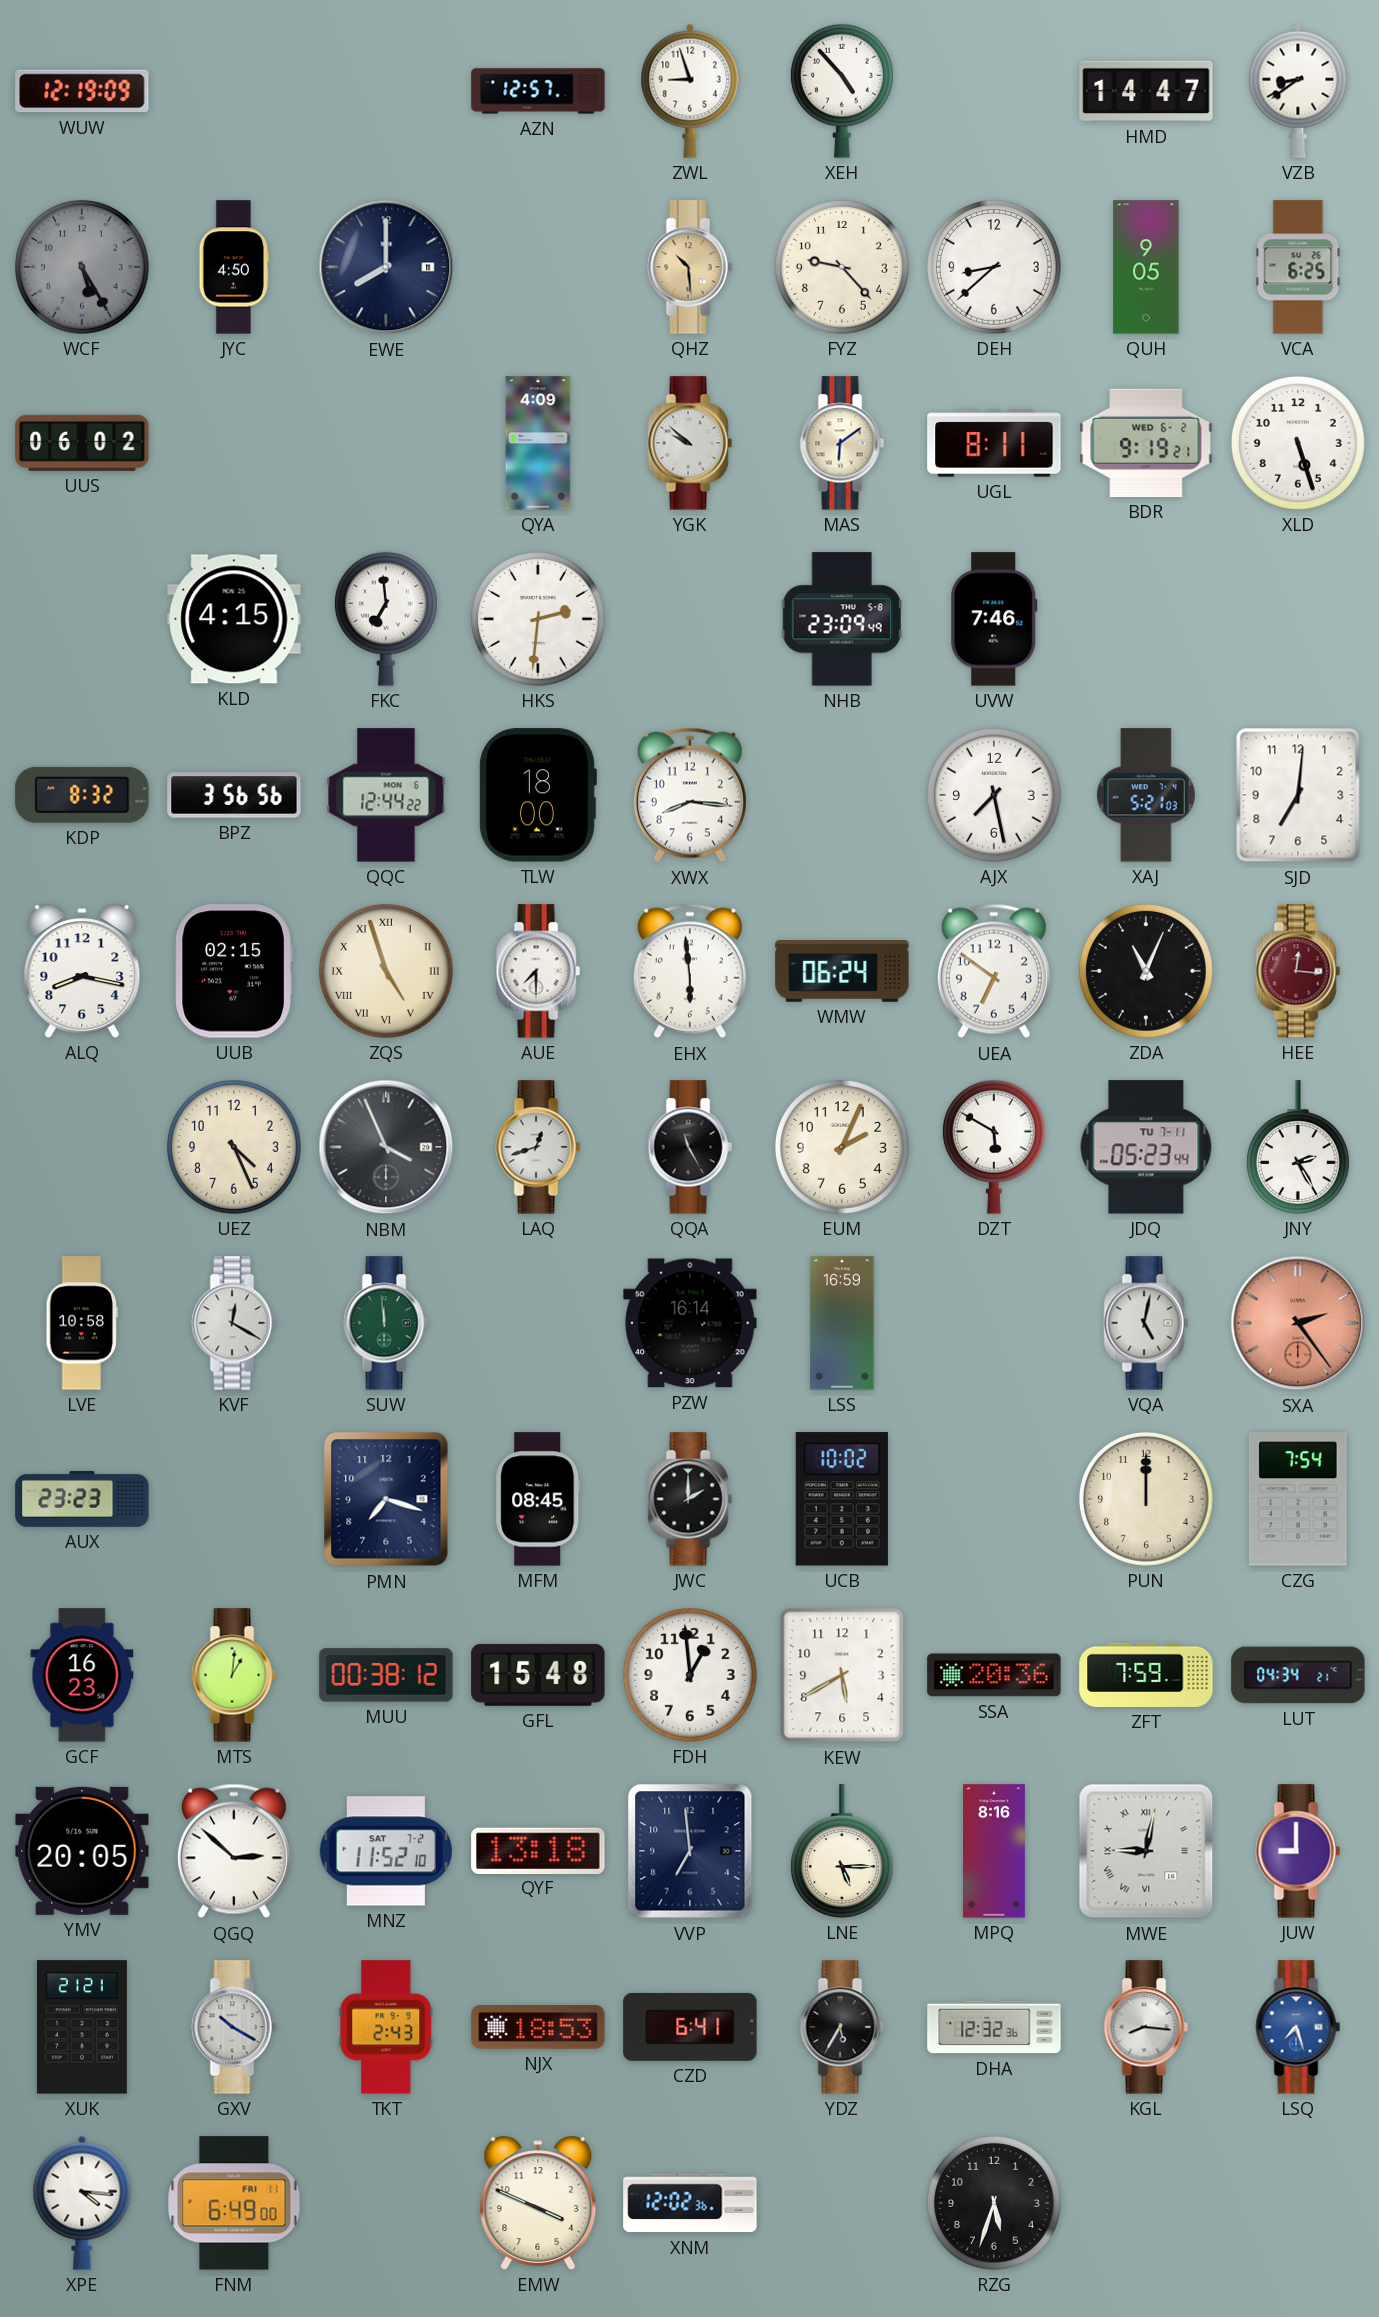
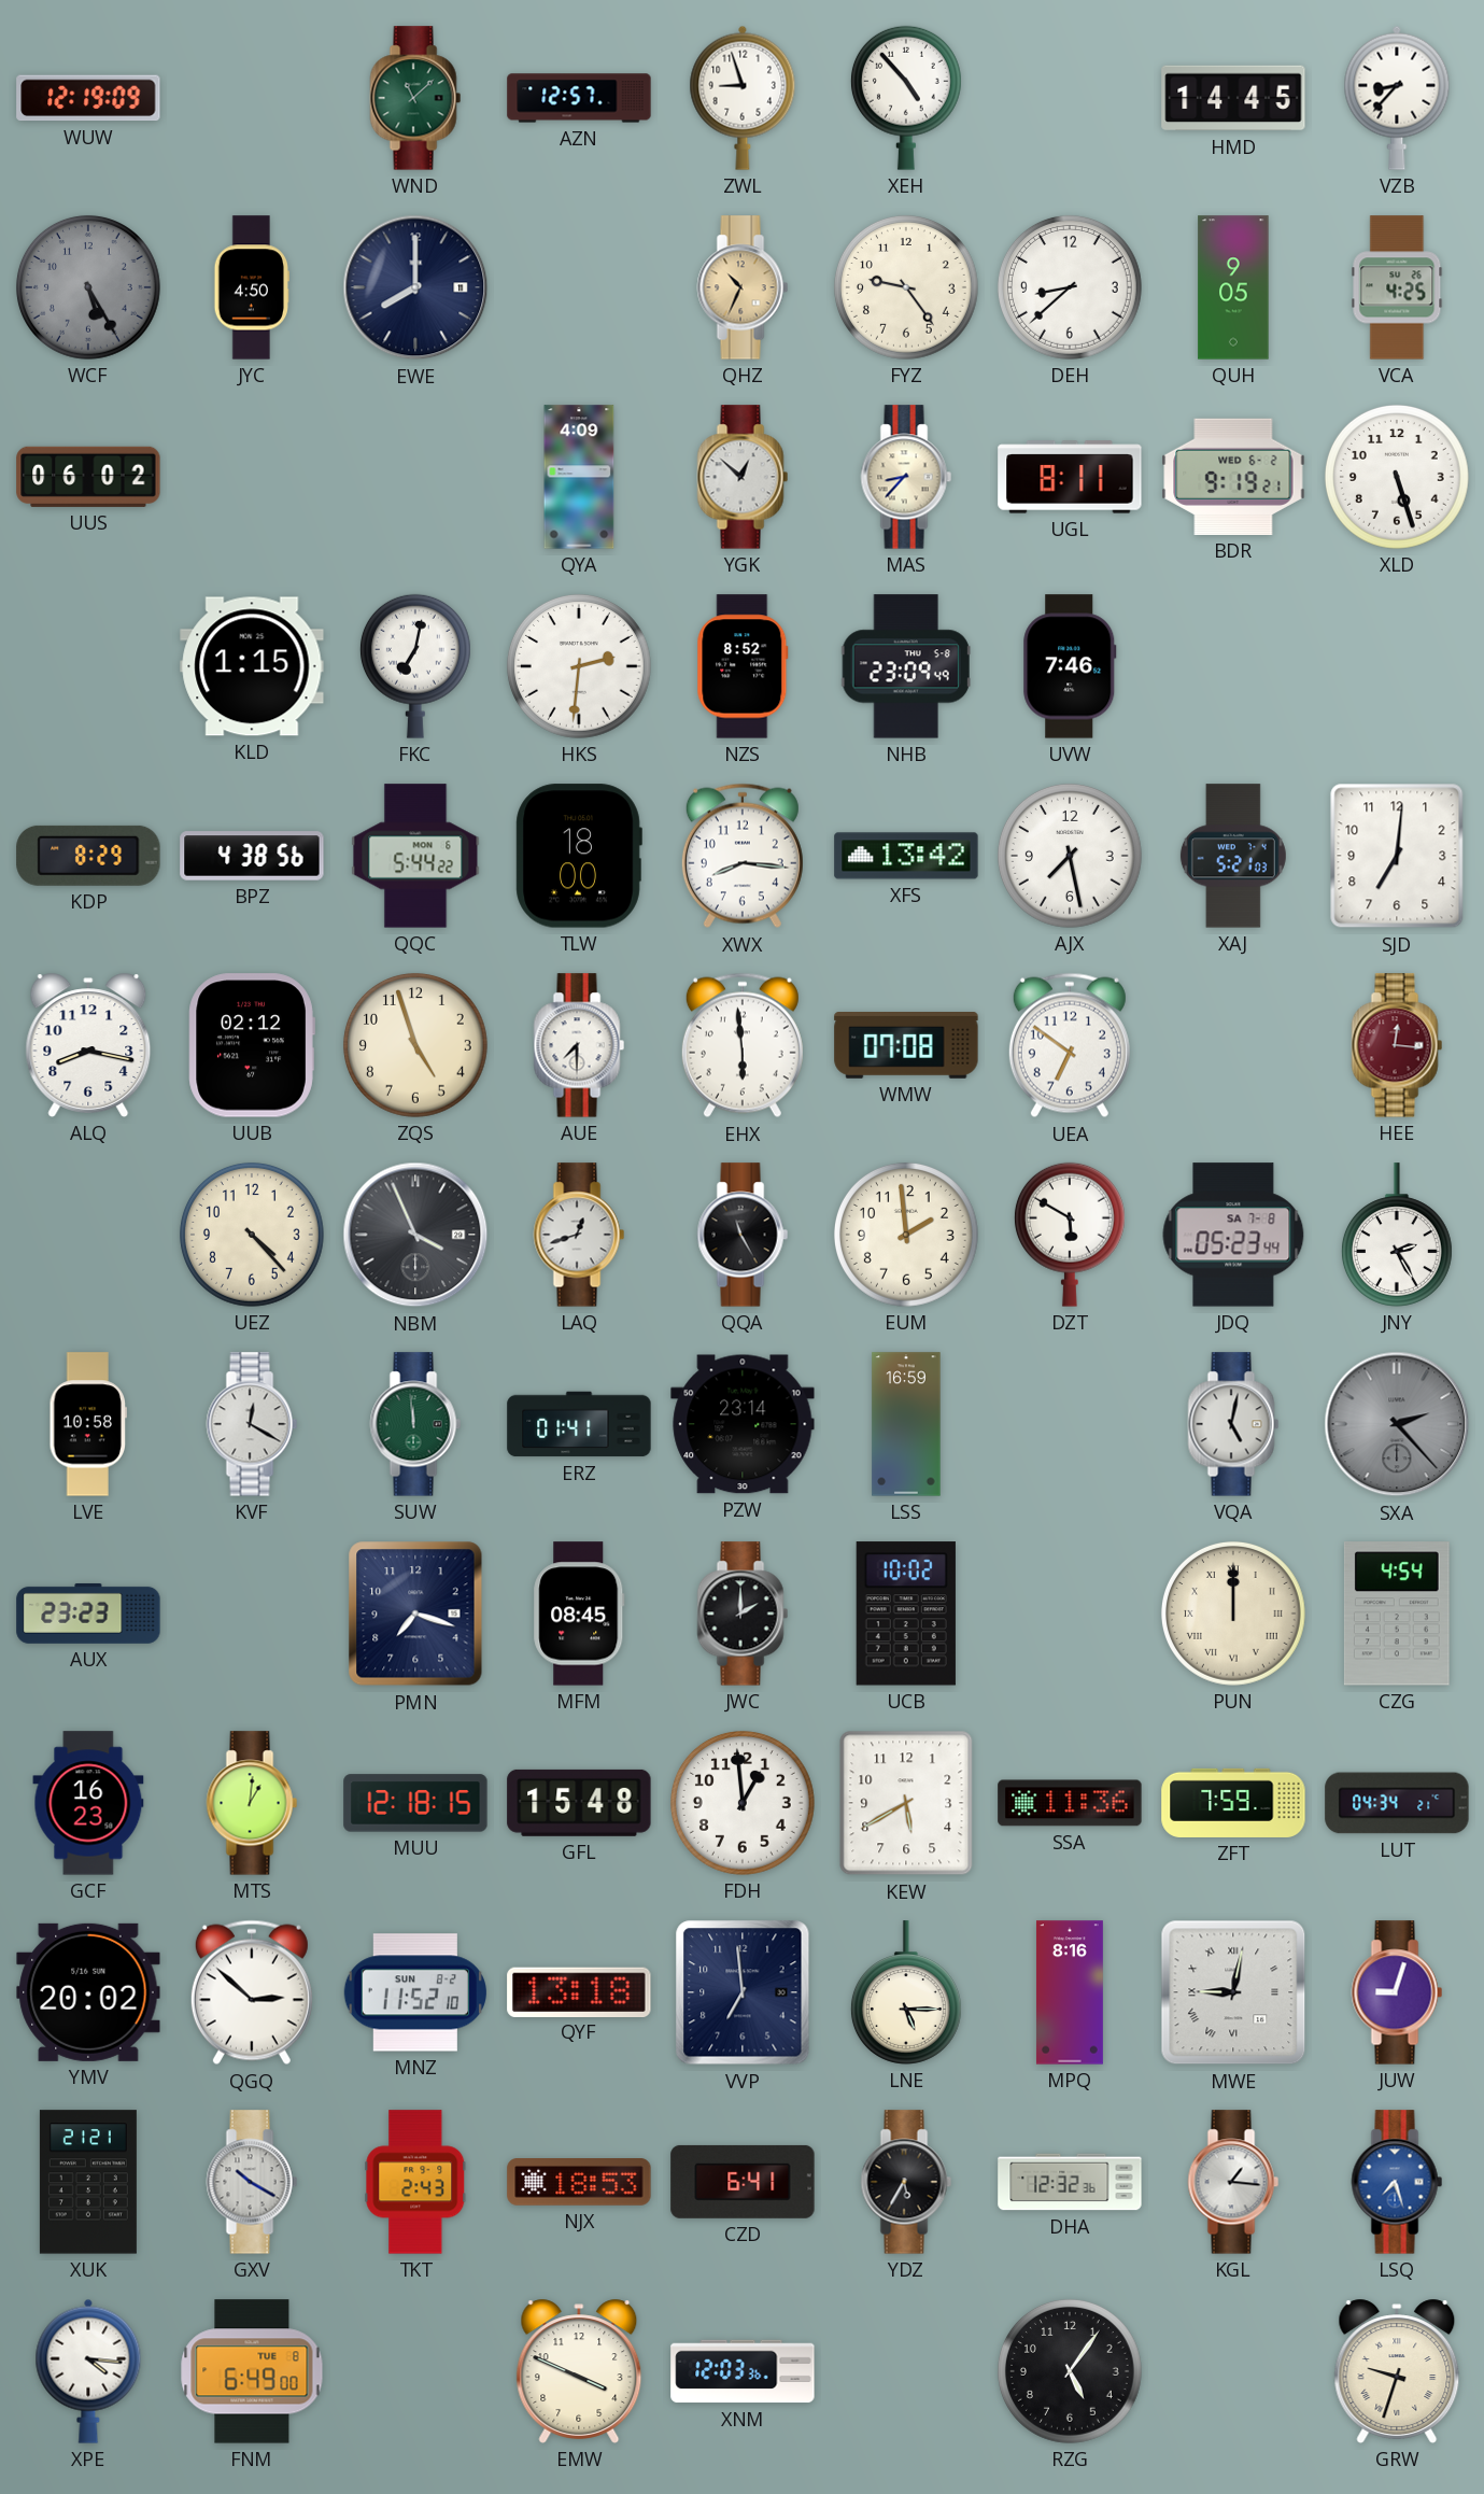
WND: none -> 11:08
HMD: 14:47 -> 14:45
VZB: 8:39 -> 8:37
QHZ: 10:29 -> 10:34
FYZ: 9:23 -> 9:24
VCA: 6:25 -> 4:25
YGK: 9:52 -> 12:52
MAS: 6:09 -> 8:37
KLD: 4:15 -> 1:15
FKC: 6:59 -> 7:02
NZS: none -> 8:52
KDP: 8:32 -> 8:29
BPZ: 3:56 -> 4:38
QQC: 12:44 -> 5:44
XFS: none -> 13:42
UUB: 02:15 -> 02:12
ZQS numerals: Roman -> Arabic
WMW: 06:24 -> 07:08
ZDA: 11:04 -> none
UEZ: 4:26 -> 4:23
EUM: 2:04 -> 1:59
JDQ date: TU 7-11 -> SA 7-8
ERZ: none -> 01:41
PZW: 16:14 -> 23:14
SXA: 2:24 -> 2:23
SXA dial: salmon -> grey
PUN numerals: Arabic -> Roman
CZG: 7:54 -> 4:54
MUU: 00:38 -> 12:18
SSA: 20:36 -> 11:36
YMV: 20:05 -> 20:02
MNZ date: SAT 7-2 -> SUN 8-2
JUW: 9:00 -> 9:03
KGL: 8:16 -> 1:16
FNM date: FRI 11 -> TUE 8
XNM: 12:02 -> 12:03
RZG: 5:33 -> 5:06
GRW: none -> 9:33
